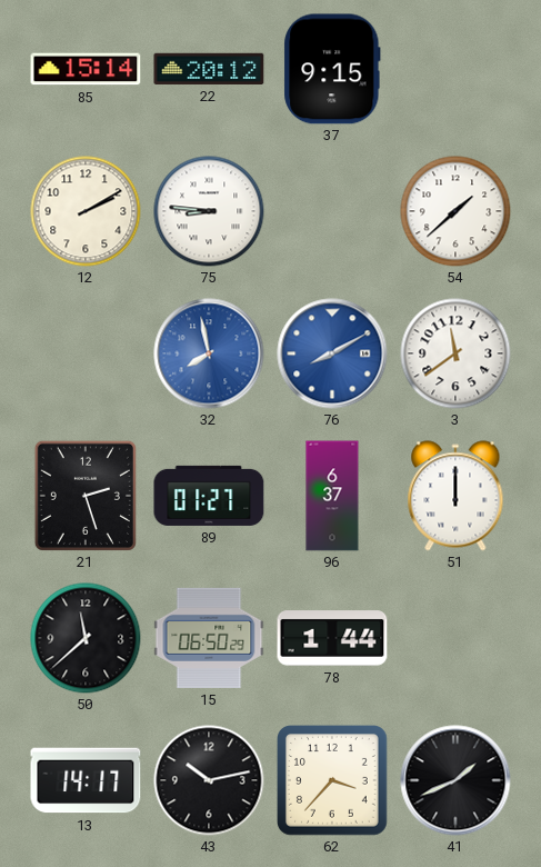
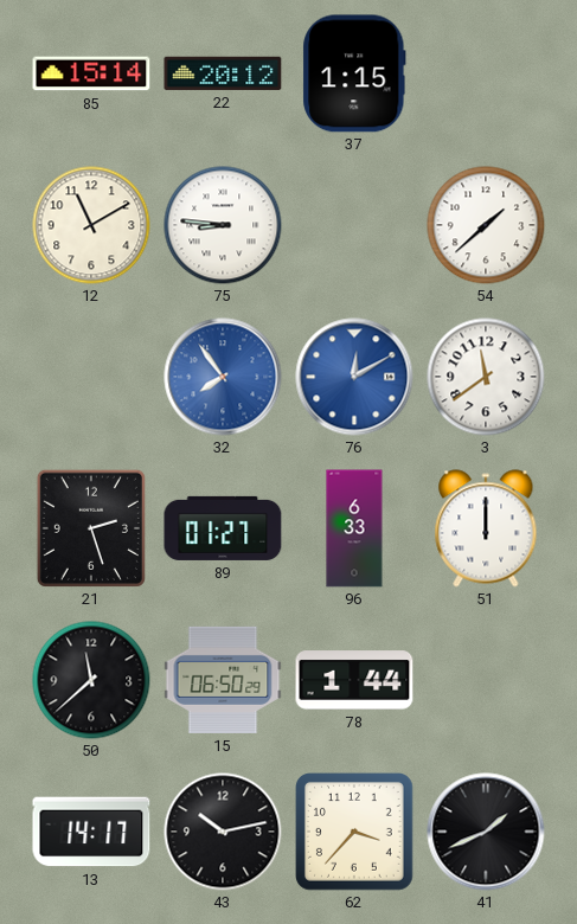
37: 9:15 -> 1:15
12: 2:10 -> 11:10
32: 7:58 -> 7:54
76: 8:10 -> 12:10
96: 6:37 -> 6:33
